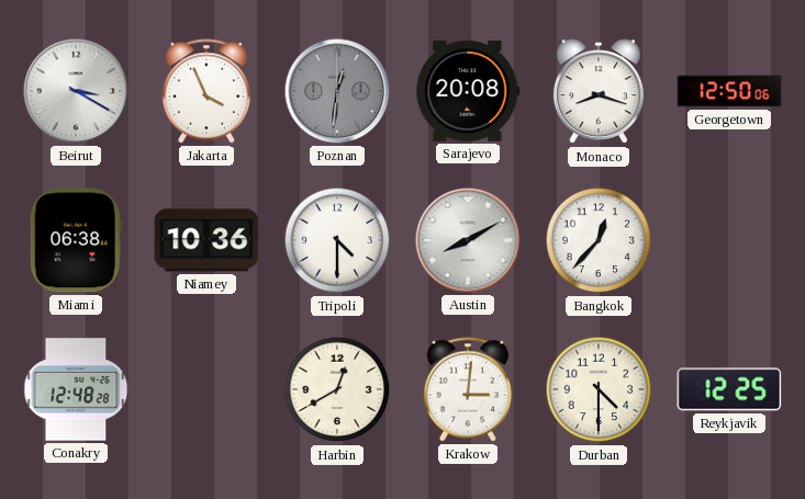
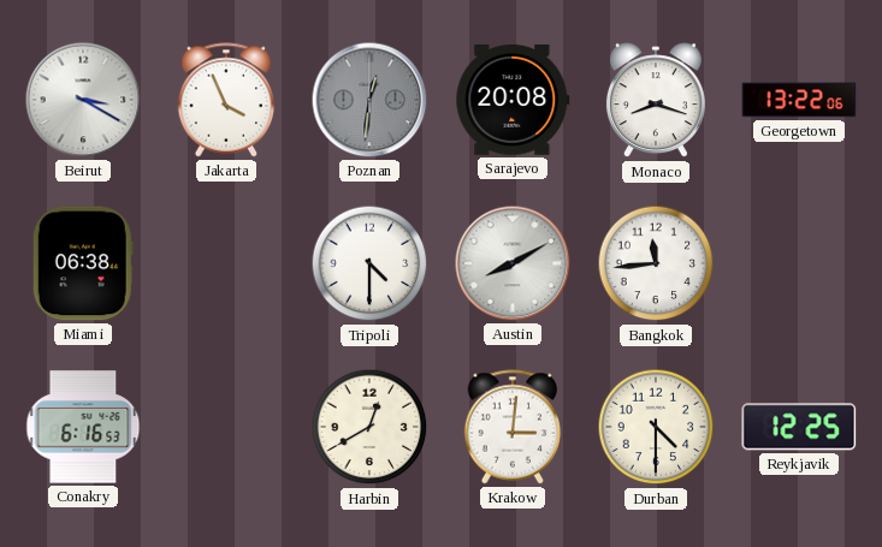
Georgetown: 12:50 -> 13:22
Niamey: 10:36 -> none
Bangkok: 12:37 -> 11:44
Conakry: 12:48 -> 6:16
